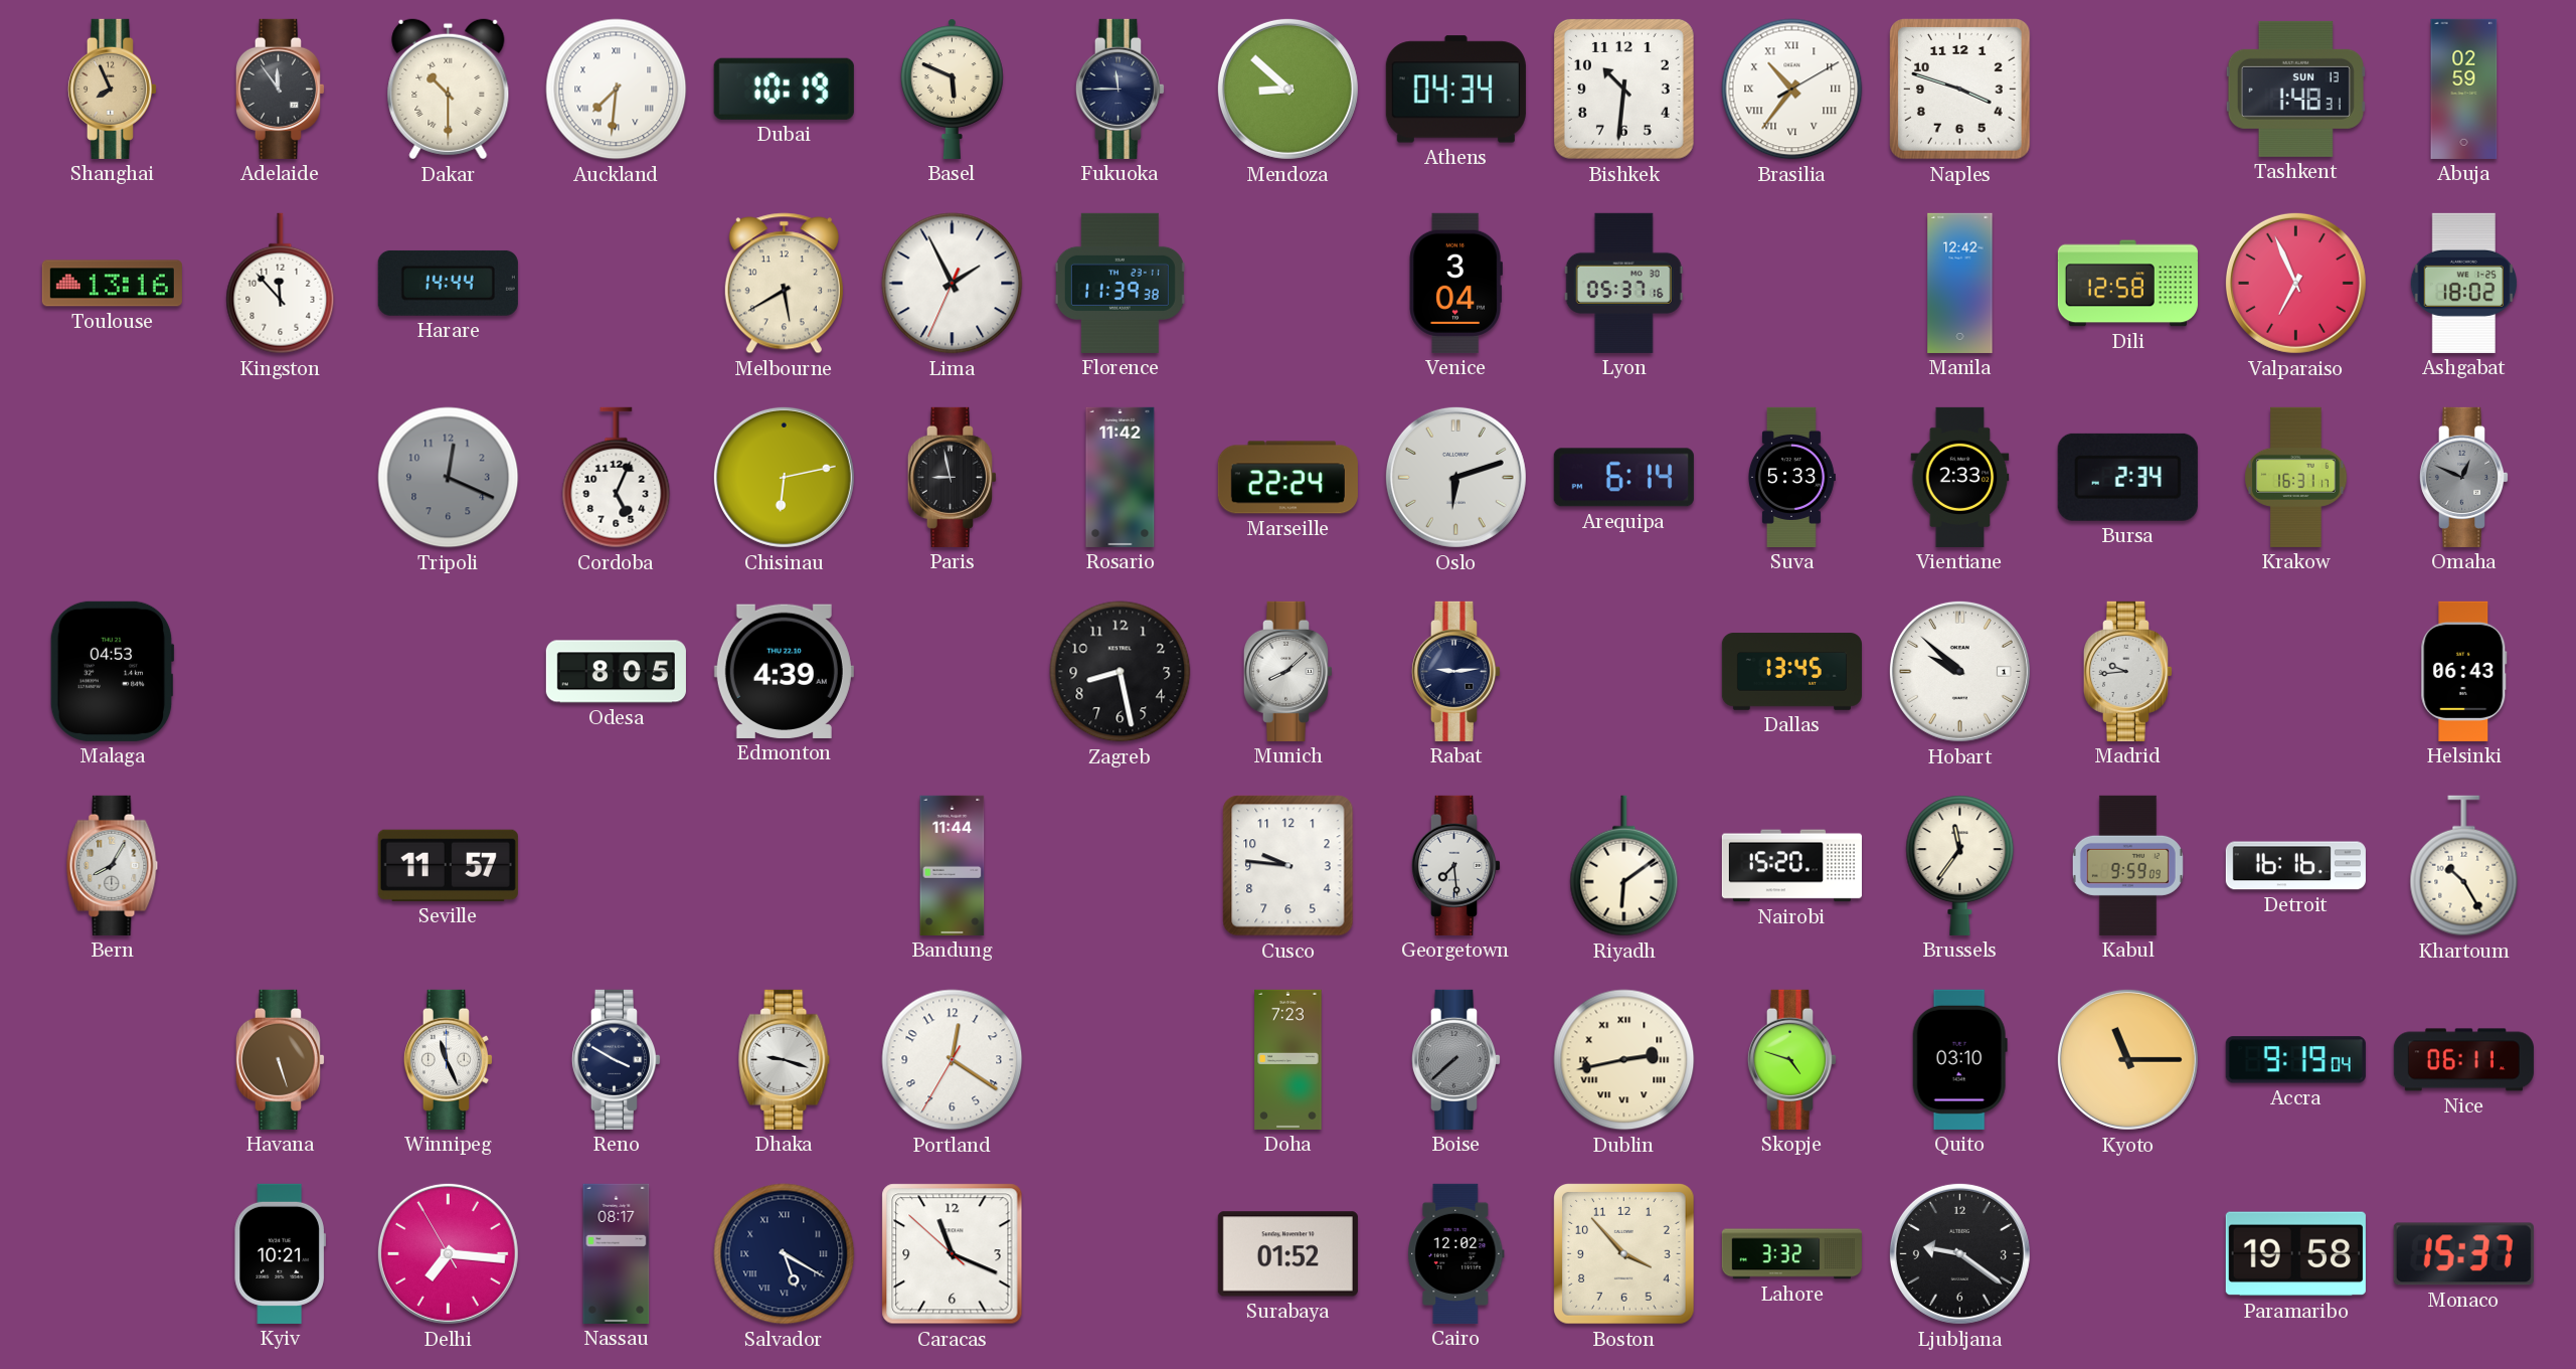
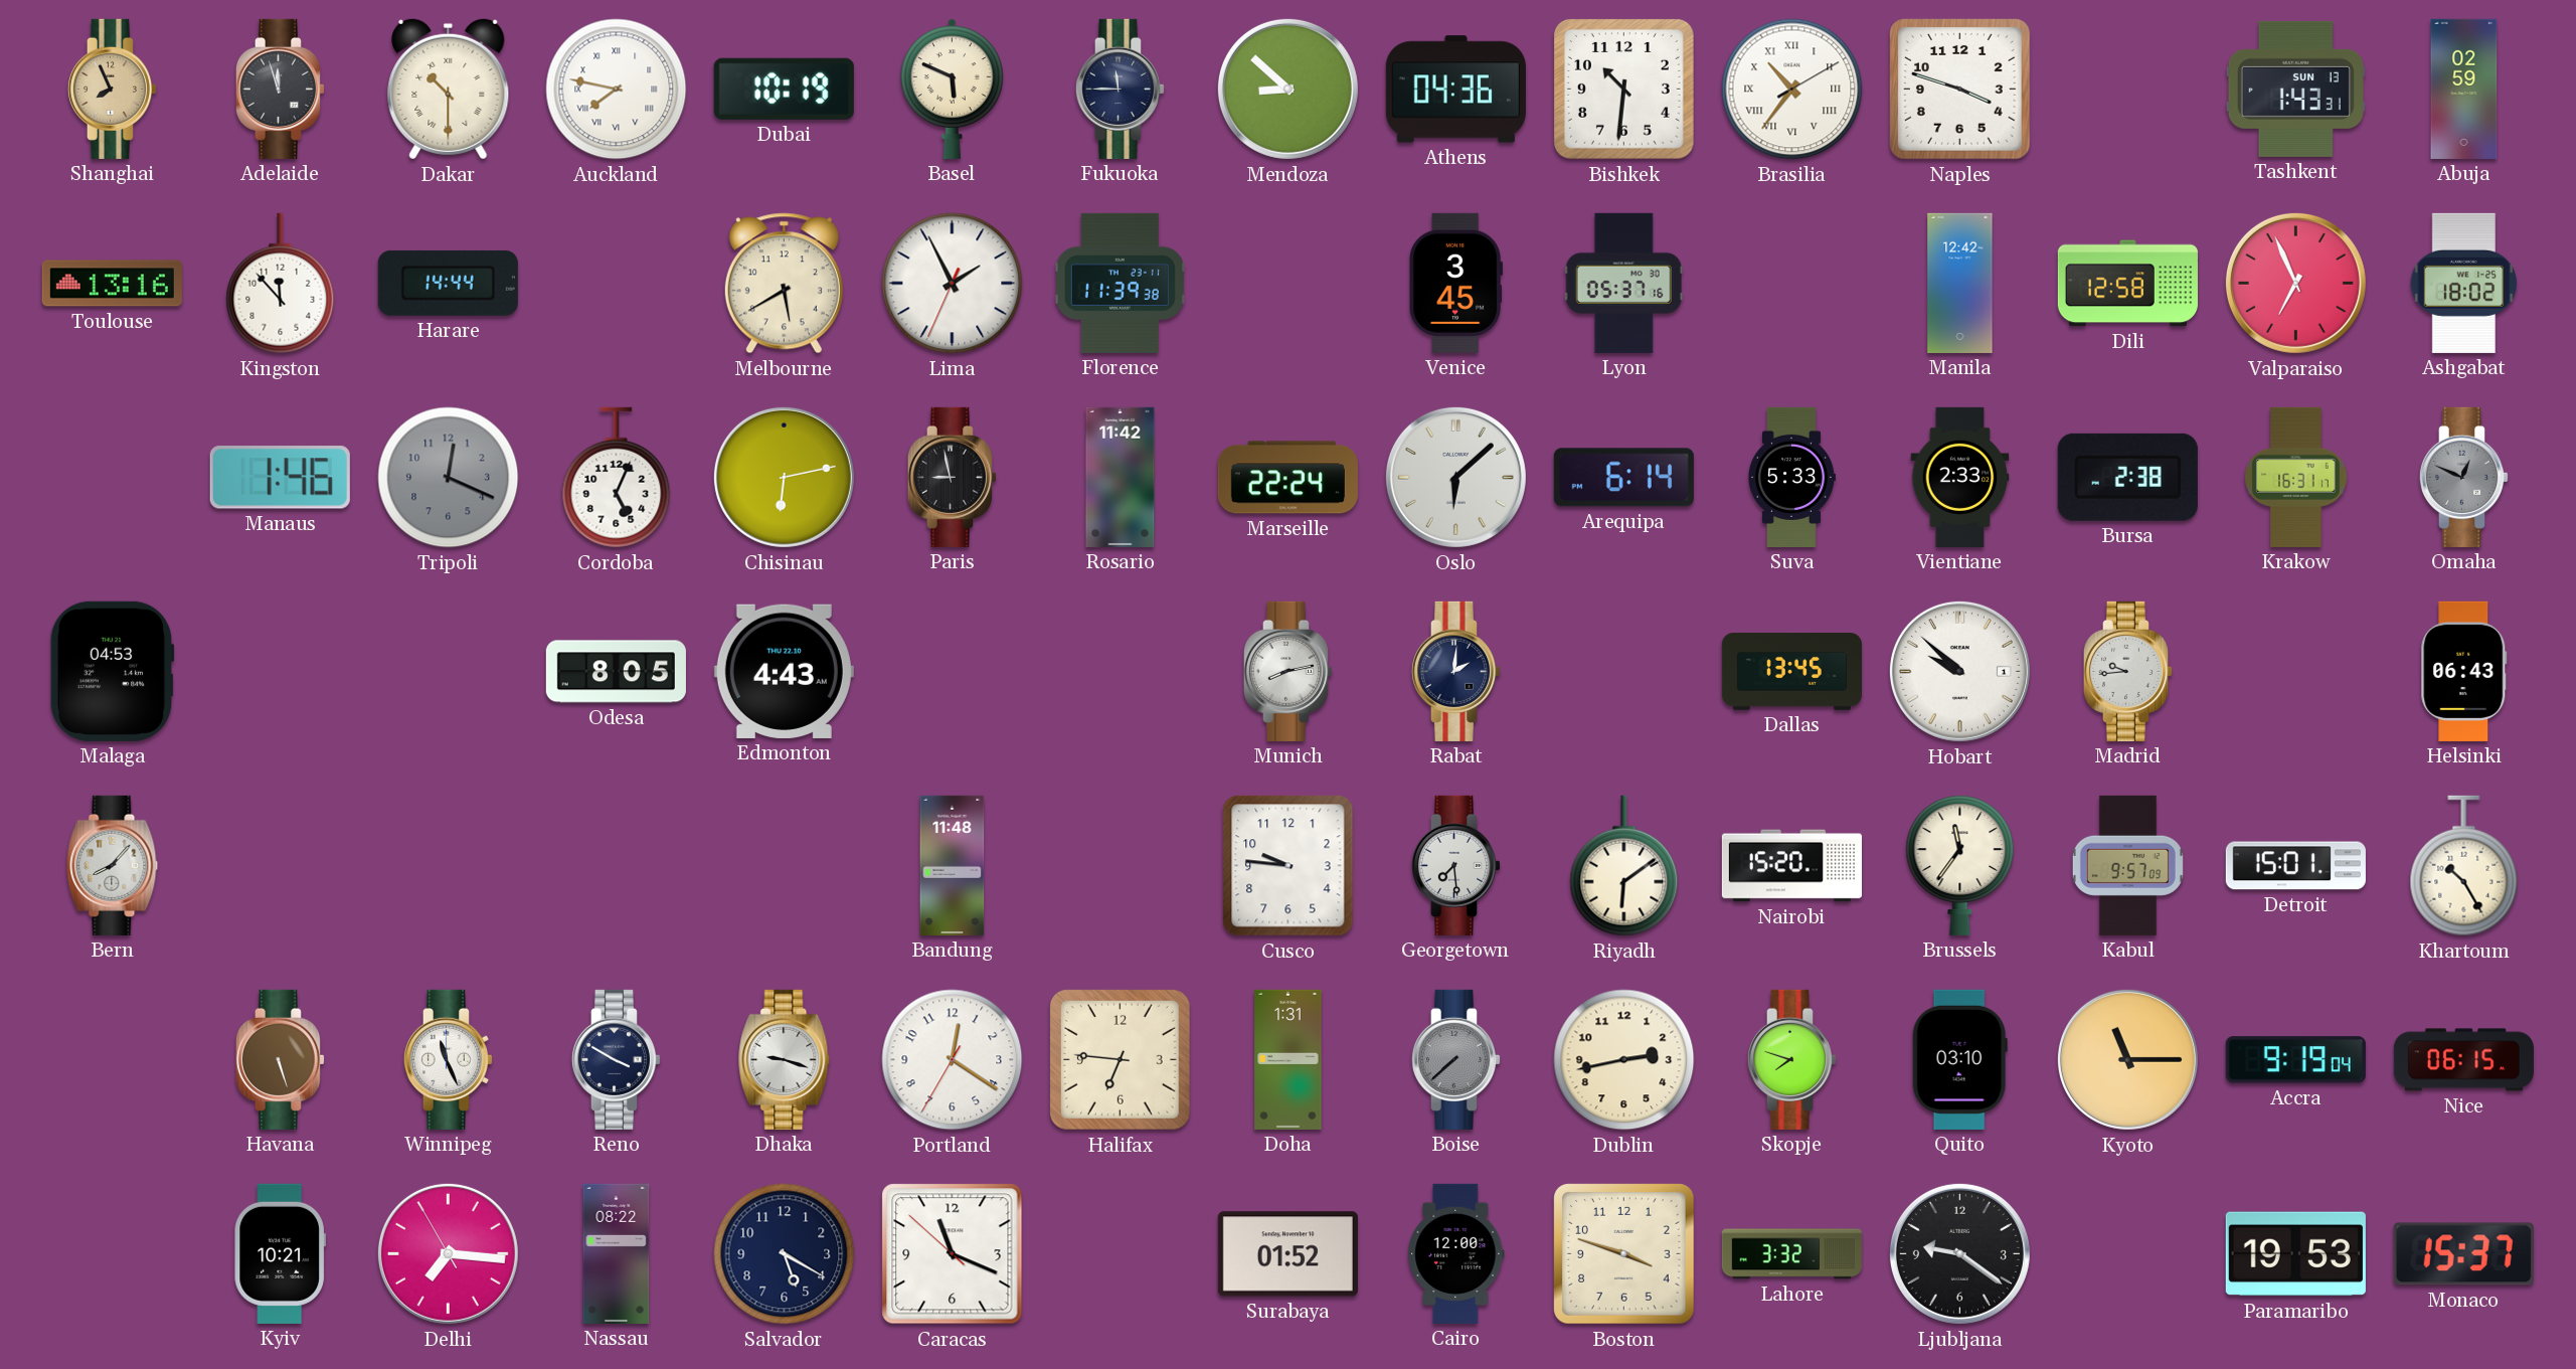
Adelaide: 11:54 -> 11:57
Auckland: 7:31 -> 7:47
Athens: 04:34 -> 04:36
Tashkent: 1:48 -> 1:43
Venice: 3:04 -> 3:45
Manaus: none -> 1:46
Oslo: 6:12 -> 6:08
Bursa: 2:34 -> 2:38
Edmonton: 4:39 -> 4:43
Zagreb: 8:28 -> none
Munich: 8:08 -> 8:13
Rabat: 9:14 -> 2:01
Bern: 8:05 -> 8:07
Seville: 11:57 -> none
Bandung: 11:44 -> 11:48
Kabul: 9:59 -> 9:57
Detroit: 16:16 -> 15:01
Halifax: none -> 6:46
Doha: 7:23 -> 1:31
Dublin numerals: Roman -> Arabic
Skopje: 4:48 -> 7:48
Nice: 06:11 -> 06:15
Nassau: 08:17 -> 08:22
Salvador numerals: Roman -> Arabic
Cairo: 12:02 -> 12:00
Boston: 3:53 -> 3:48
Paramaribo: 19:58 -> 19:53
